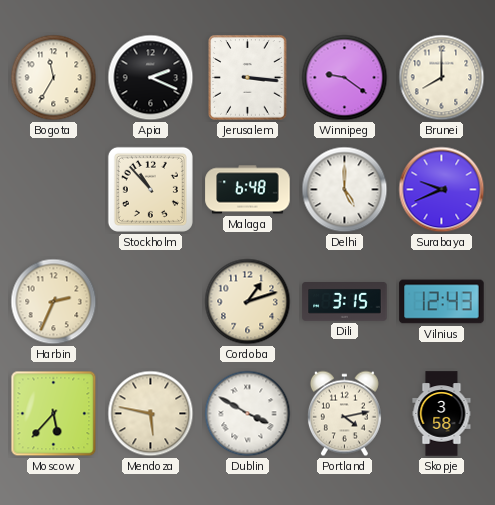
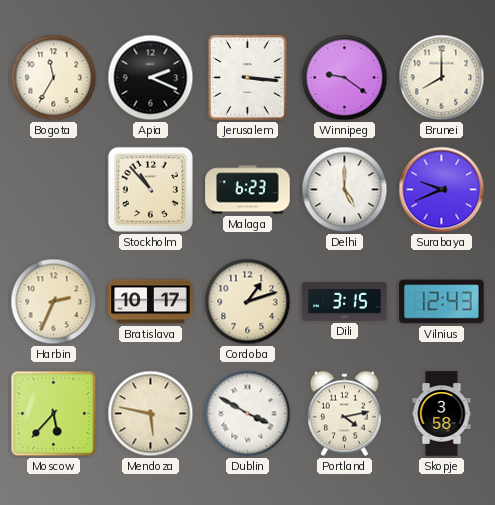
Malaga: 6:48 -> 6:23
Bratislava: none -> 10:17
